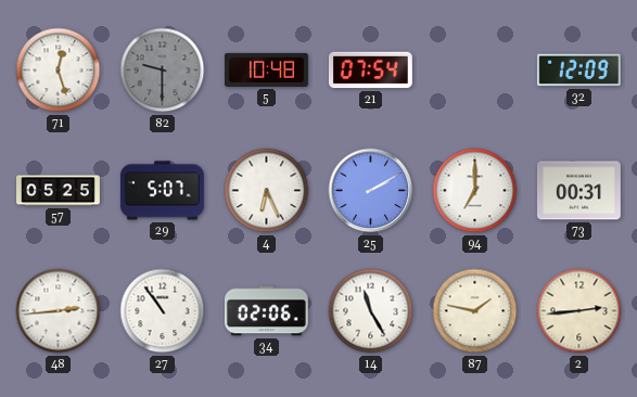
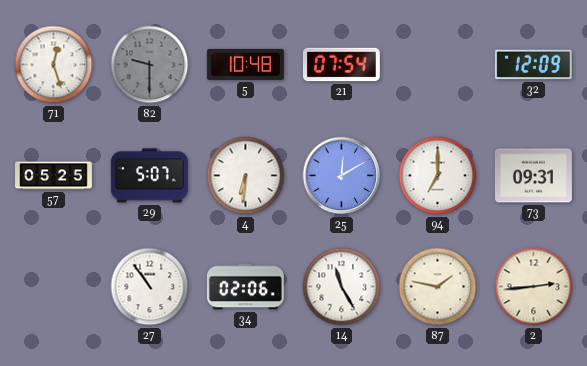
4: 6:26 -> 6:31
25: 2:10 -> 12:10
73: 00:31 -> 09:31
48: 2:44 -> none
